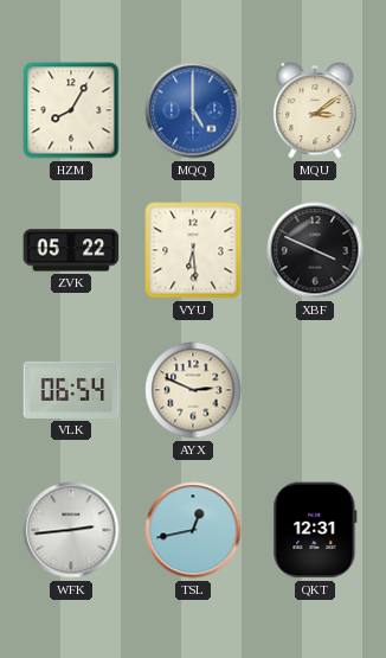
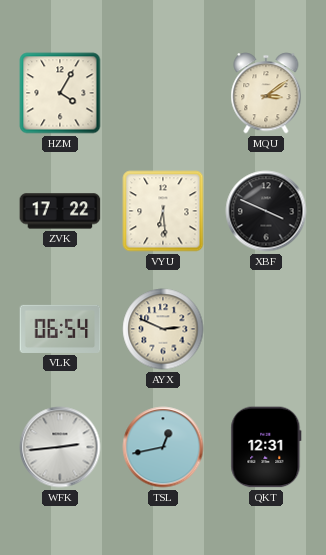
HZM: 8:05 -> 4:05
MQQ: 5:00 -> none
ZVK: 05:22 -> 17:22
